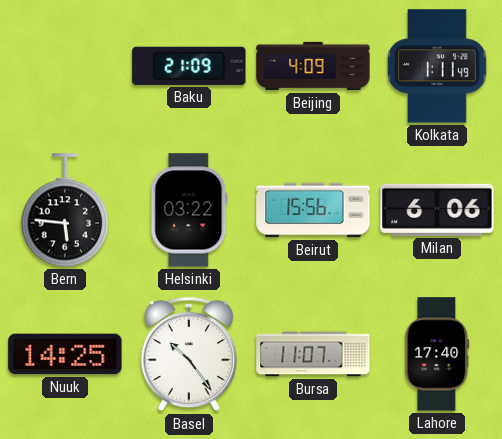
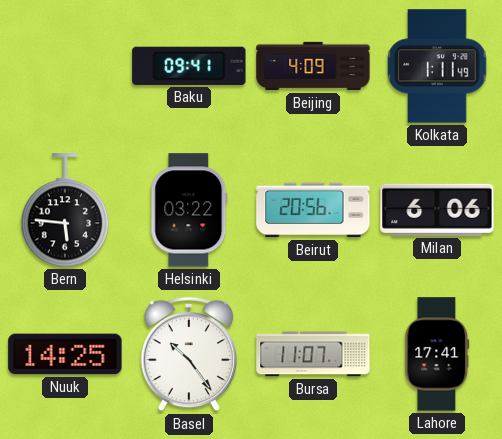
Baku: 21:09 -> 09:41
Beirut: 15:56 -> 20:56
Lahore: 17:40 -> 17:41
